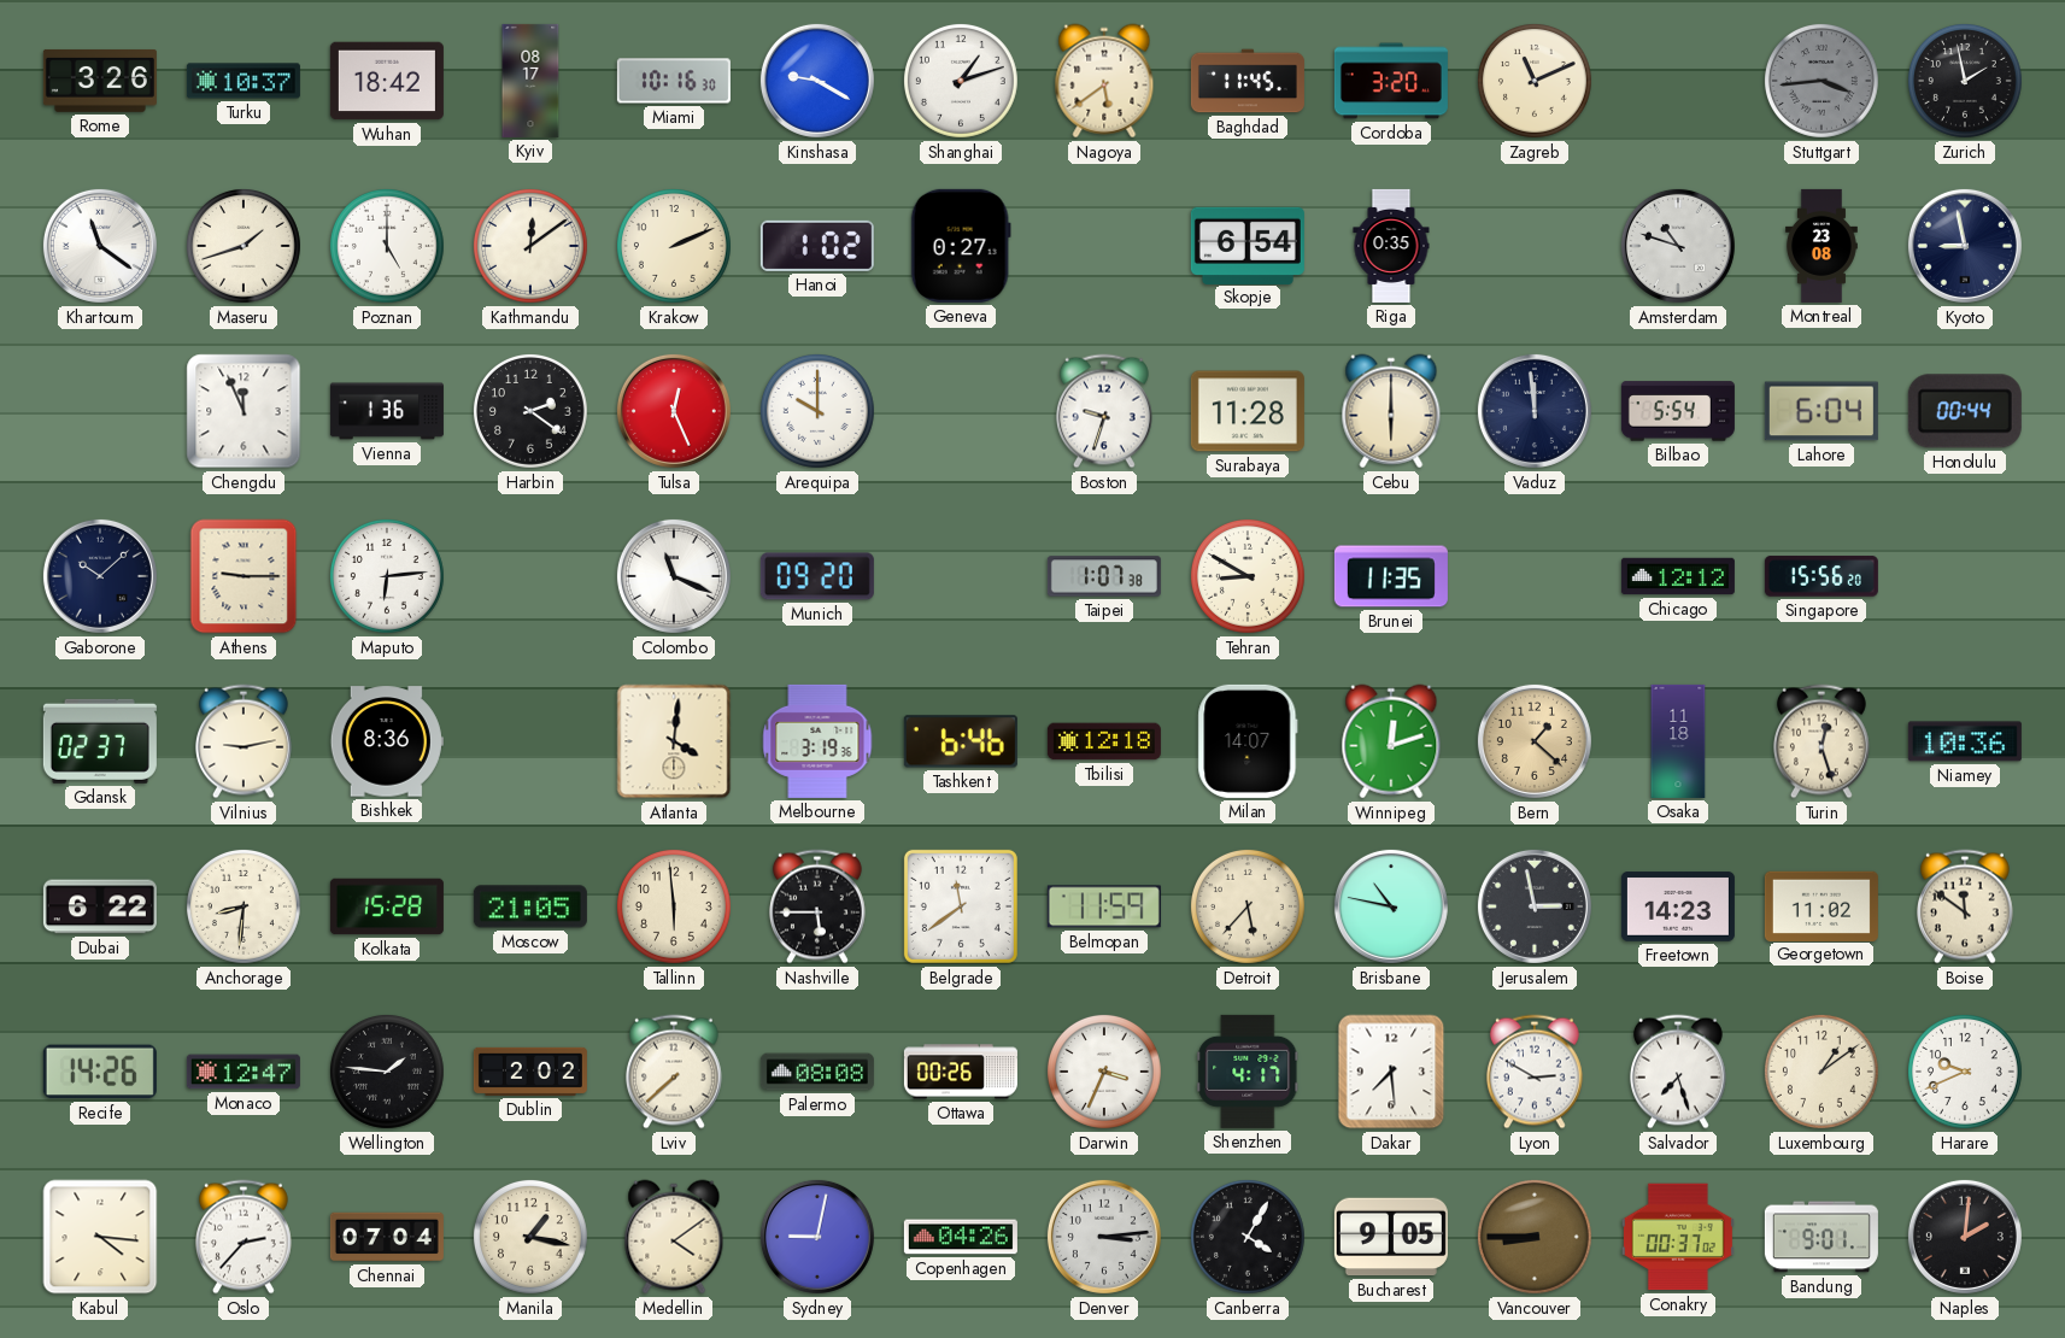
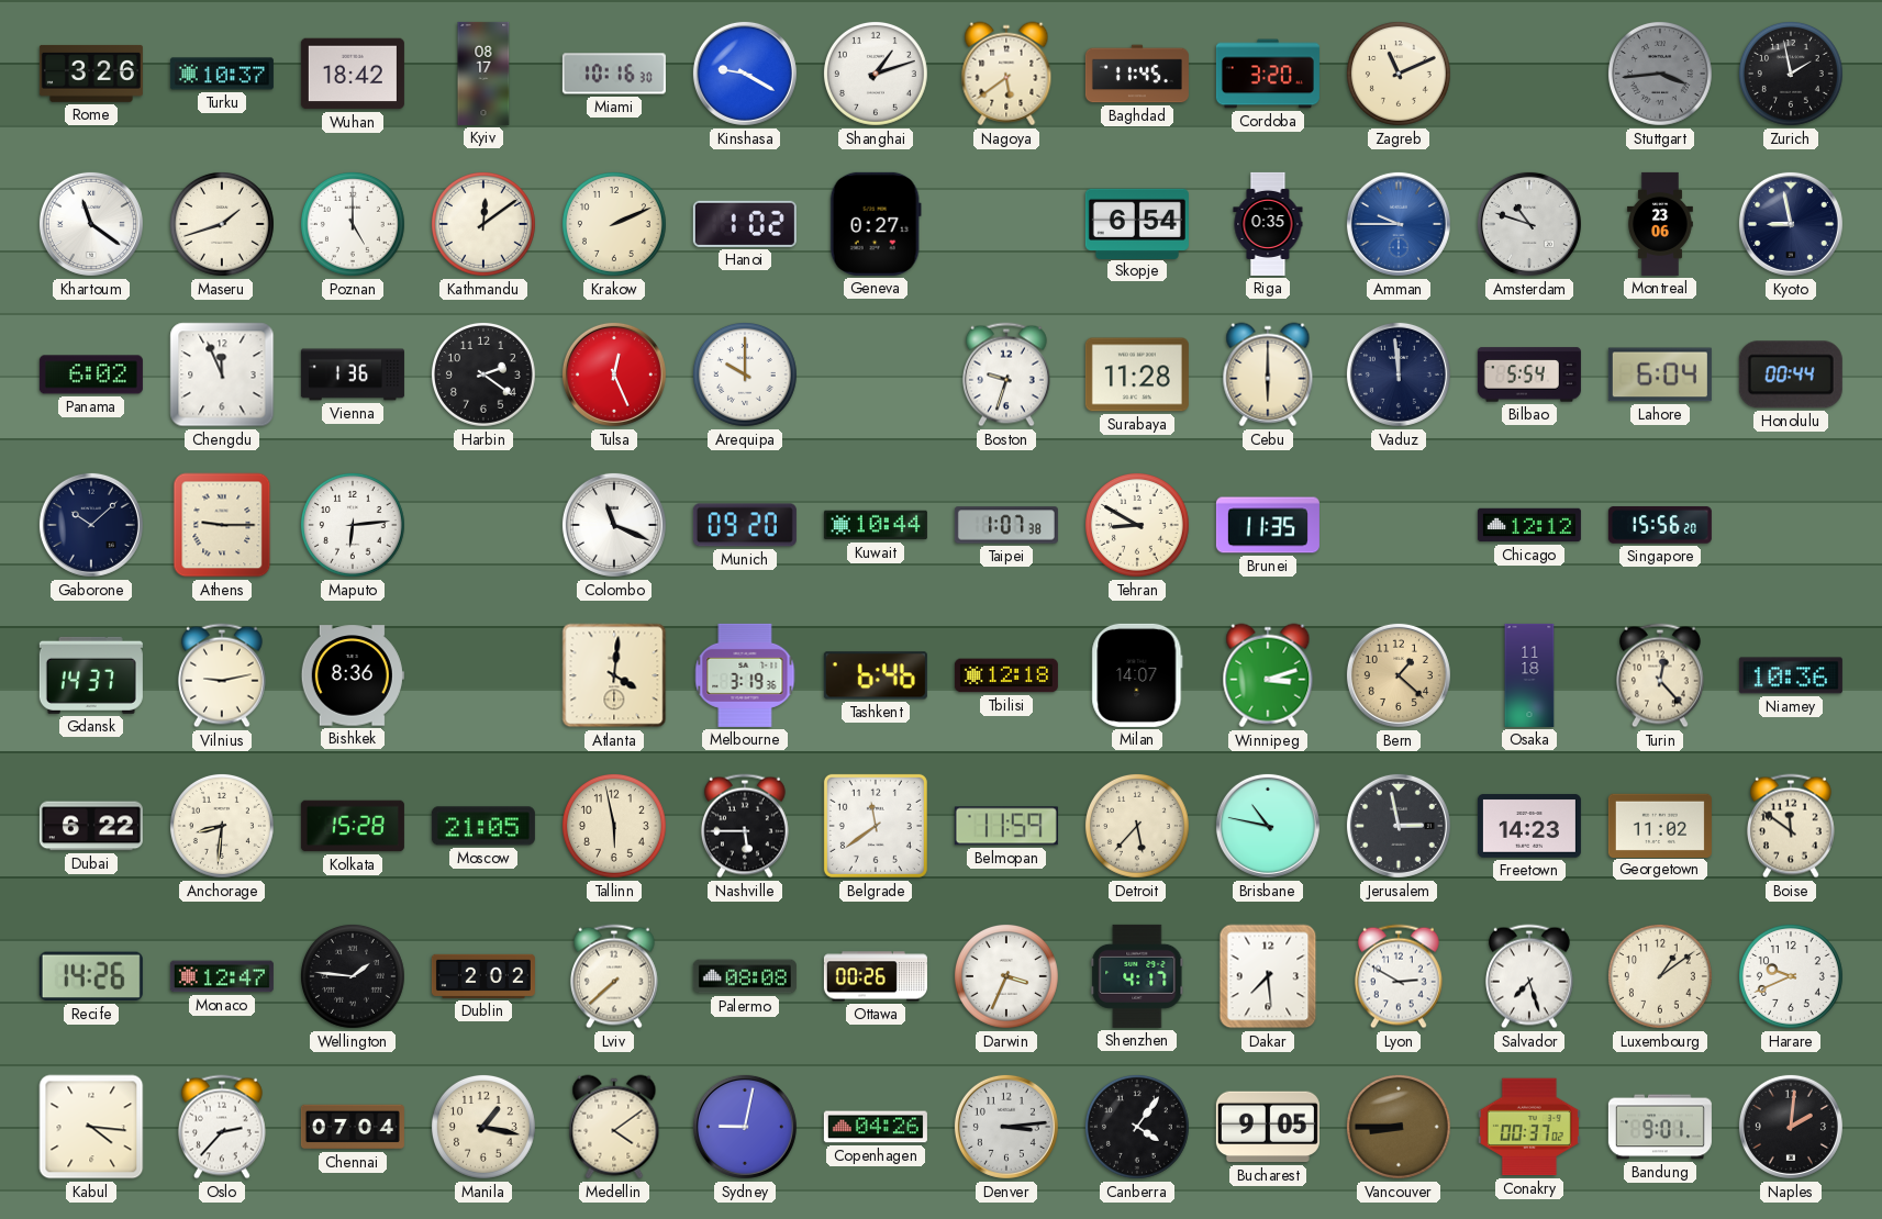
Amman: none -> 9:45
Montreal: 23:08 -> 23:06
Panama: none -> 6:02
Kuwait: none -> 10:44
Gdansk: 02:37 -> 14:37
Winnipeg: 12:12 -> 3:12
Turin: 12:27 -> 12:23
Tallinn: 5:59 -> 5:58
Canberra: 4:05 -> 4:06
